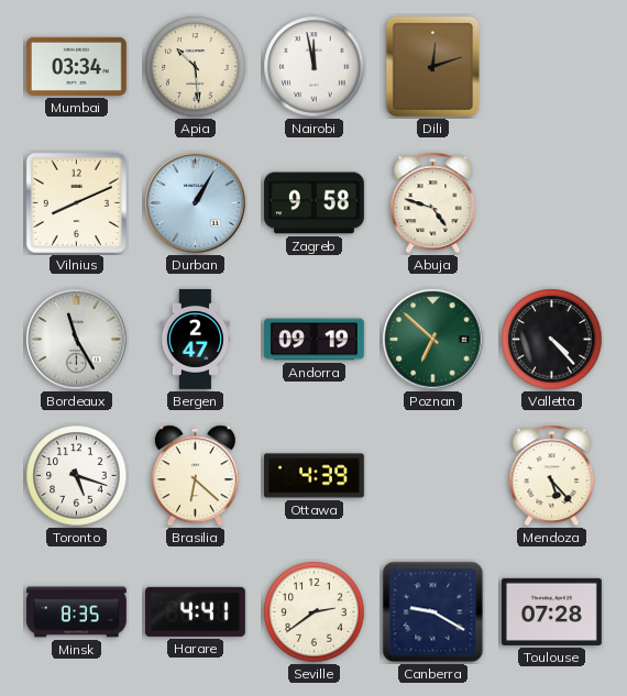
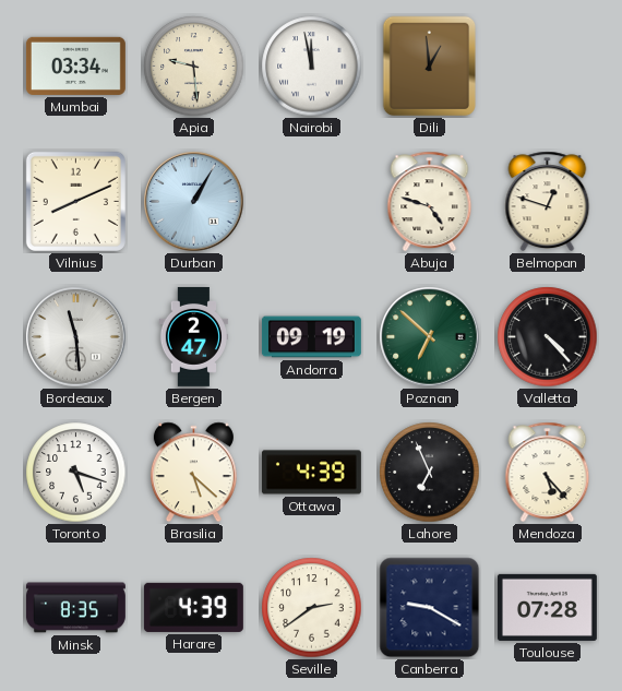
Apia: 10:29 -> 9:29
Dili: 12:12 -> 12:59
Zagreb: 9:58 -> none
Belmopan: none -> 12:48
Bordeaux: 11:25 -> 11:29
Brasilia: 6:22 -> 5:22
Lahore: none -> 6:56
Harare: 4:41 -> 4:39
